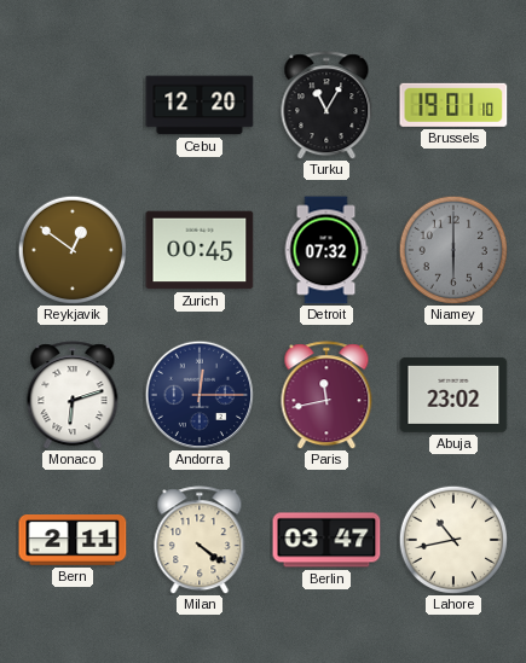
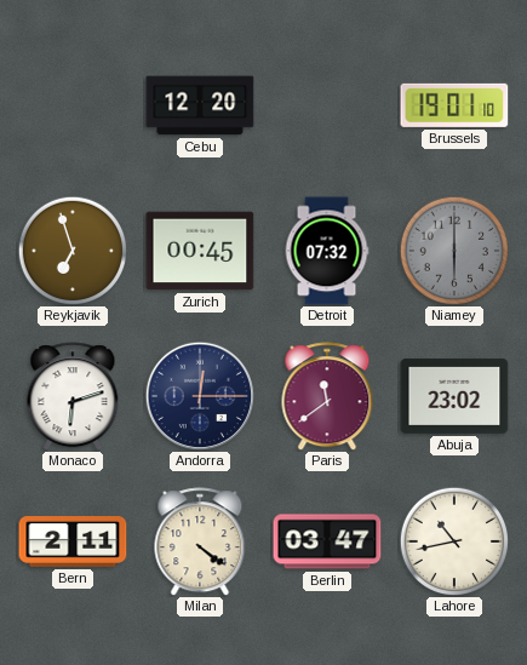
Turku: 11:05 -> none
Reykjavik: 12:51 -> 6:57
Paris: 11:43 -> 11:39
